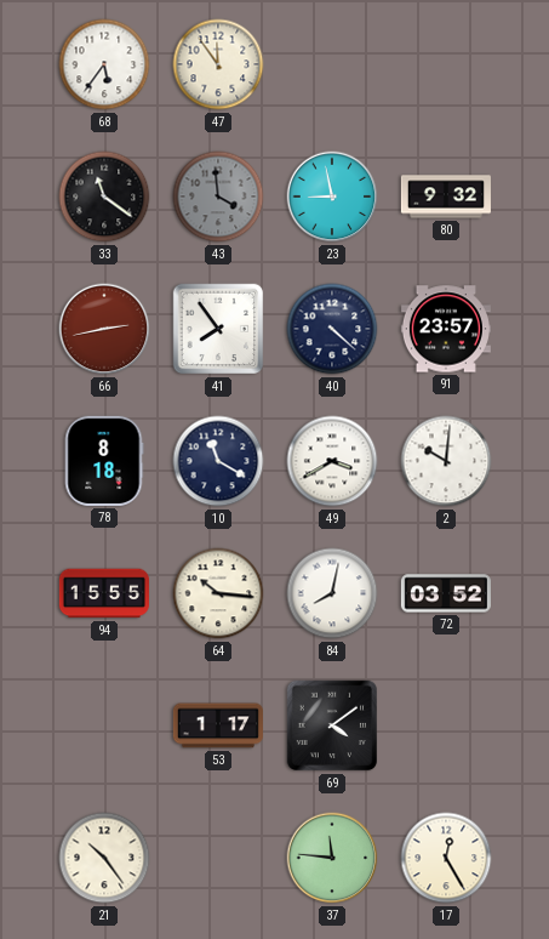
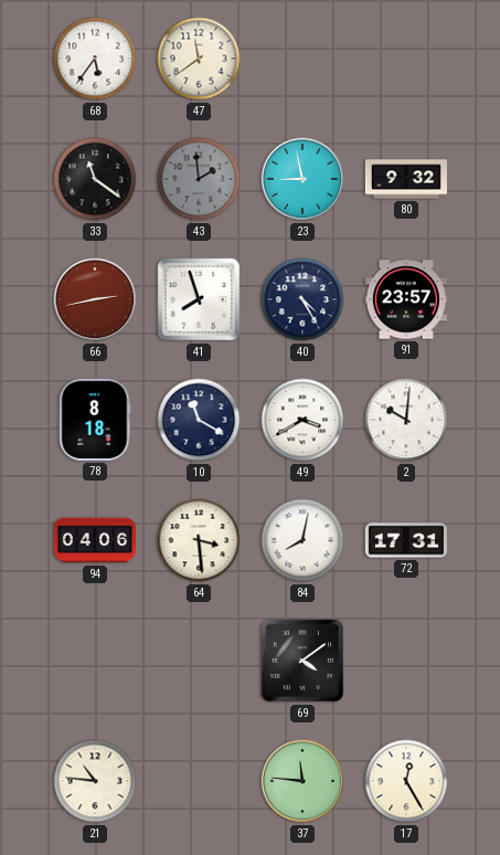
47: 11:54 -> 11:39
43: 3:59 -> 1:59
41: 7:54 -> 7:57
40: 4:22 -> 4:25
94: 15:55 -> 04:06
64: 10:16 -> 3:29
72: 03:52 -> 17:31
53: 1:17 -> none
21: 10:24 -> 10:46
